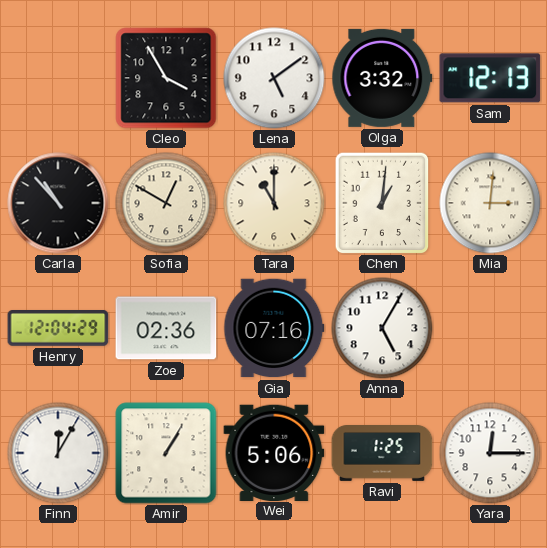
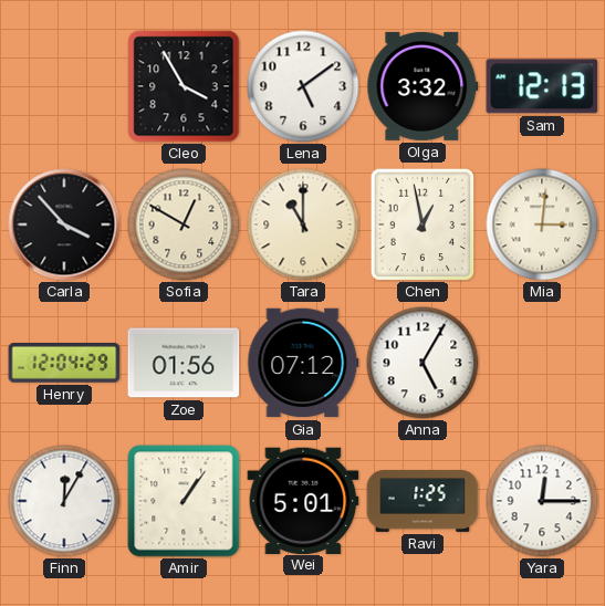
Carla: 10:53 -> 3:53
Chen: 1:01 -> 12:58
Zoe: 02:36 -> 01:56
Gia: 07:16 -> 07:12
Amir: 1:05 -> 1:06
Wei: 5:06 -> 5:01
